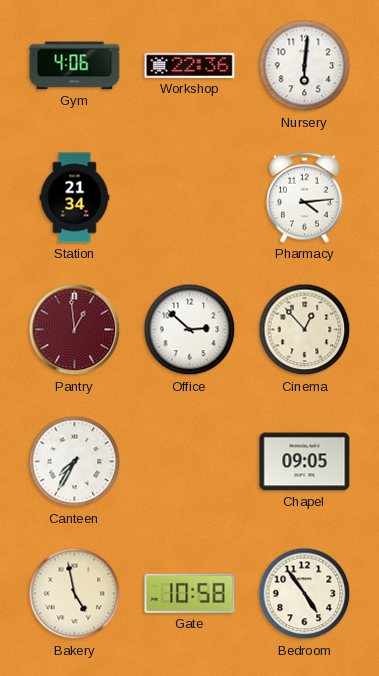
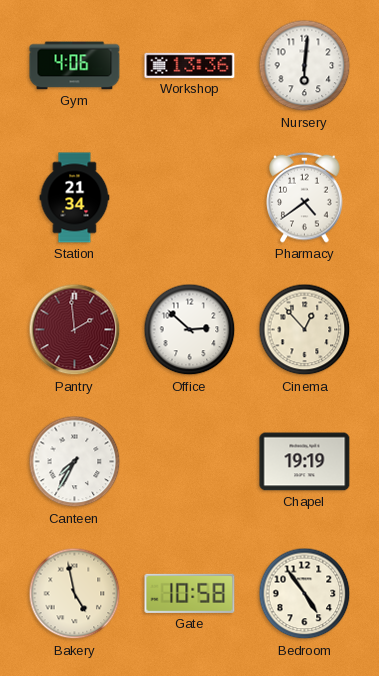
Workshop: 22:36 -> 13:36
Pharmacy: 4:14 -> 4:39
Pantry: 12:59 -> 1:59
Chapel: 09:05 -> 19:19
